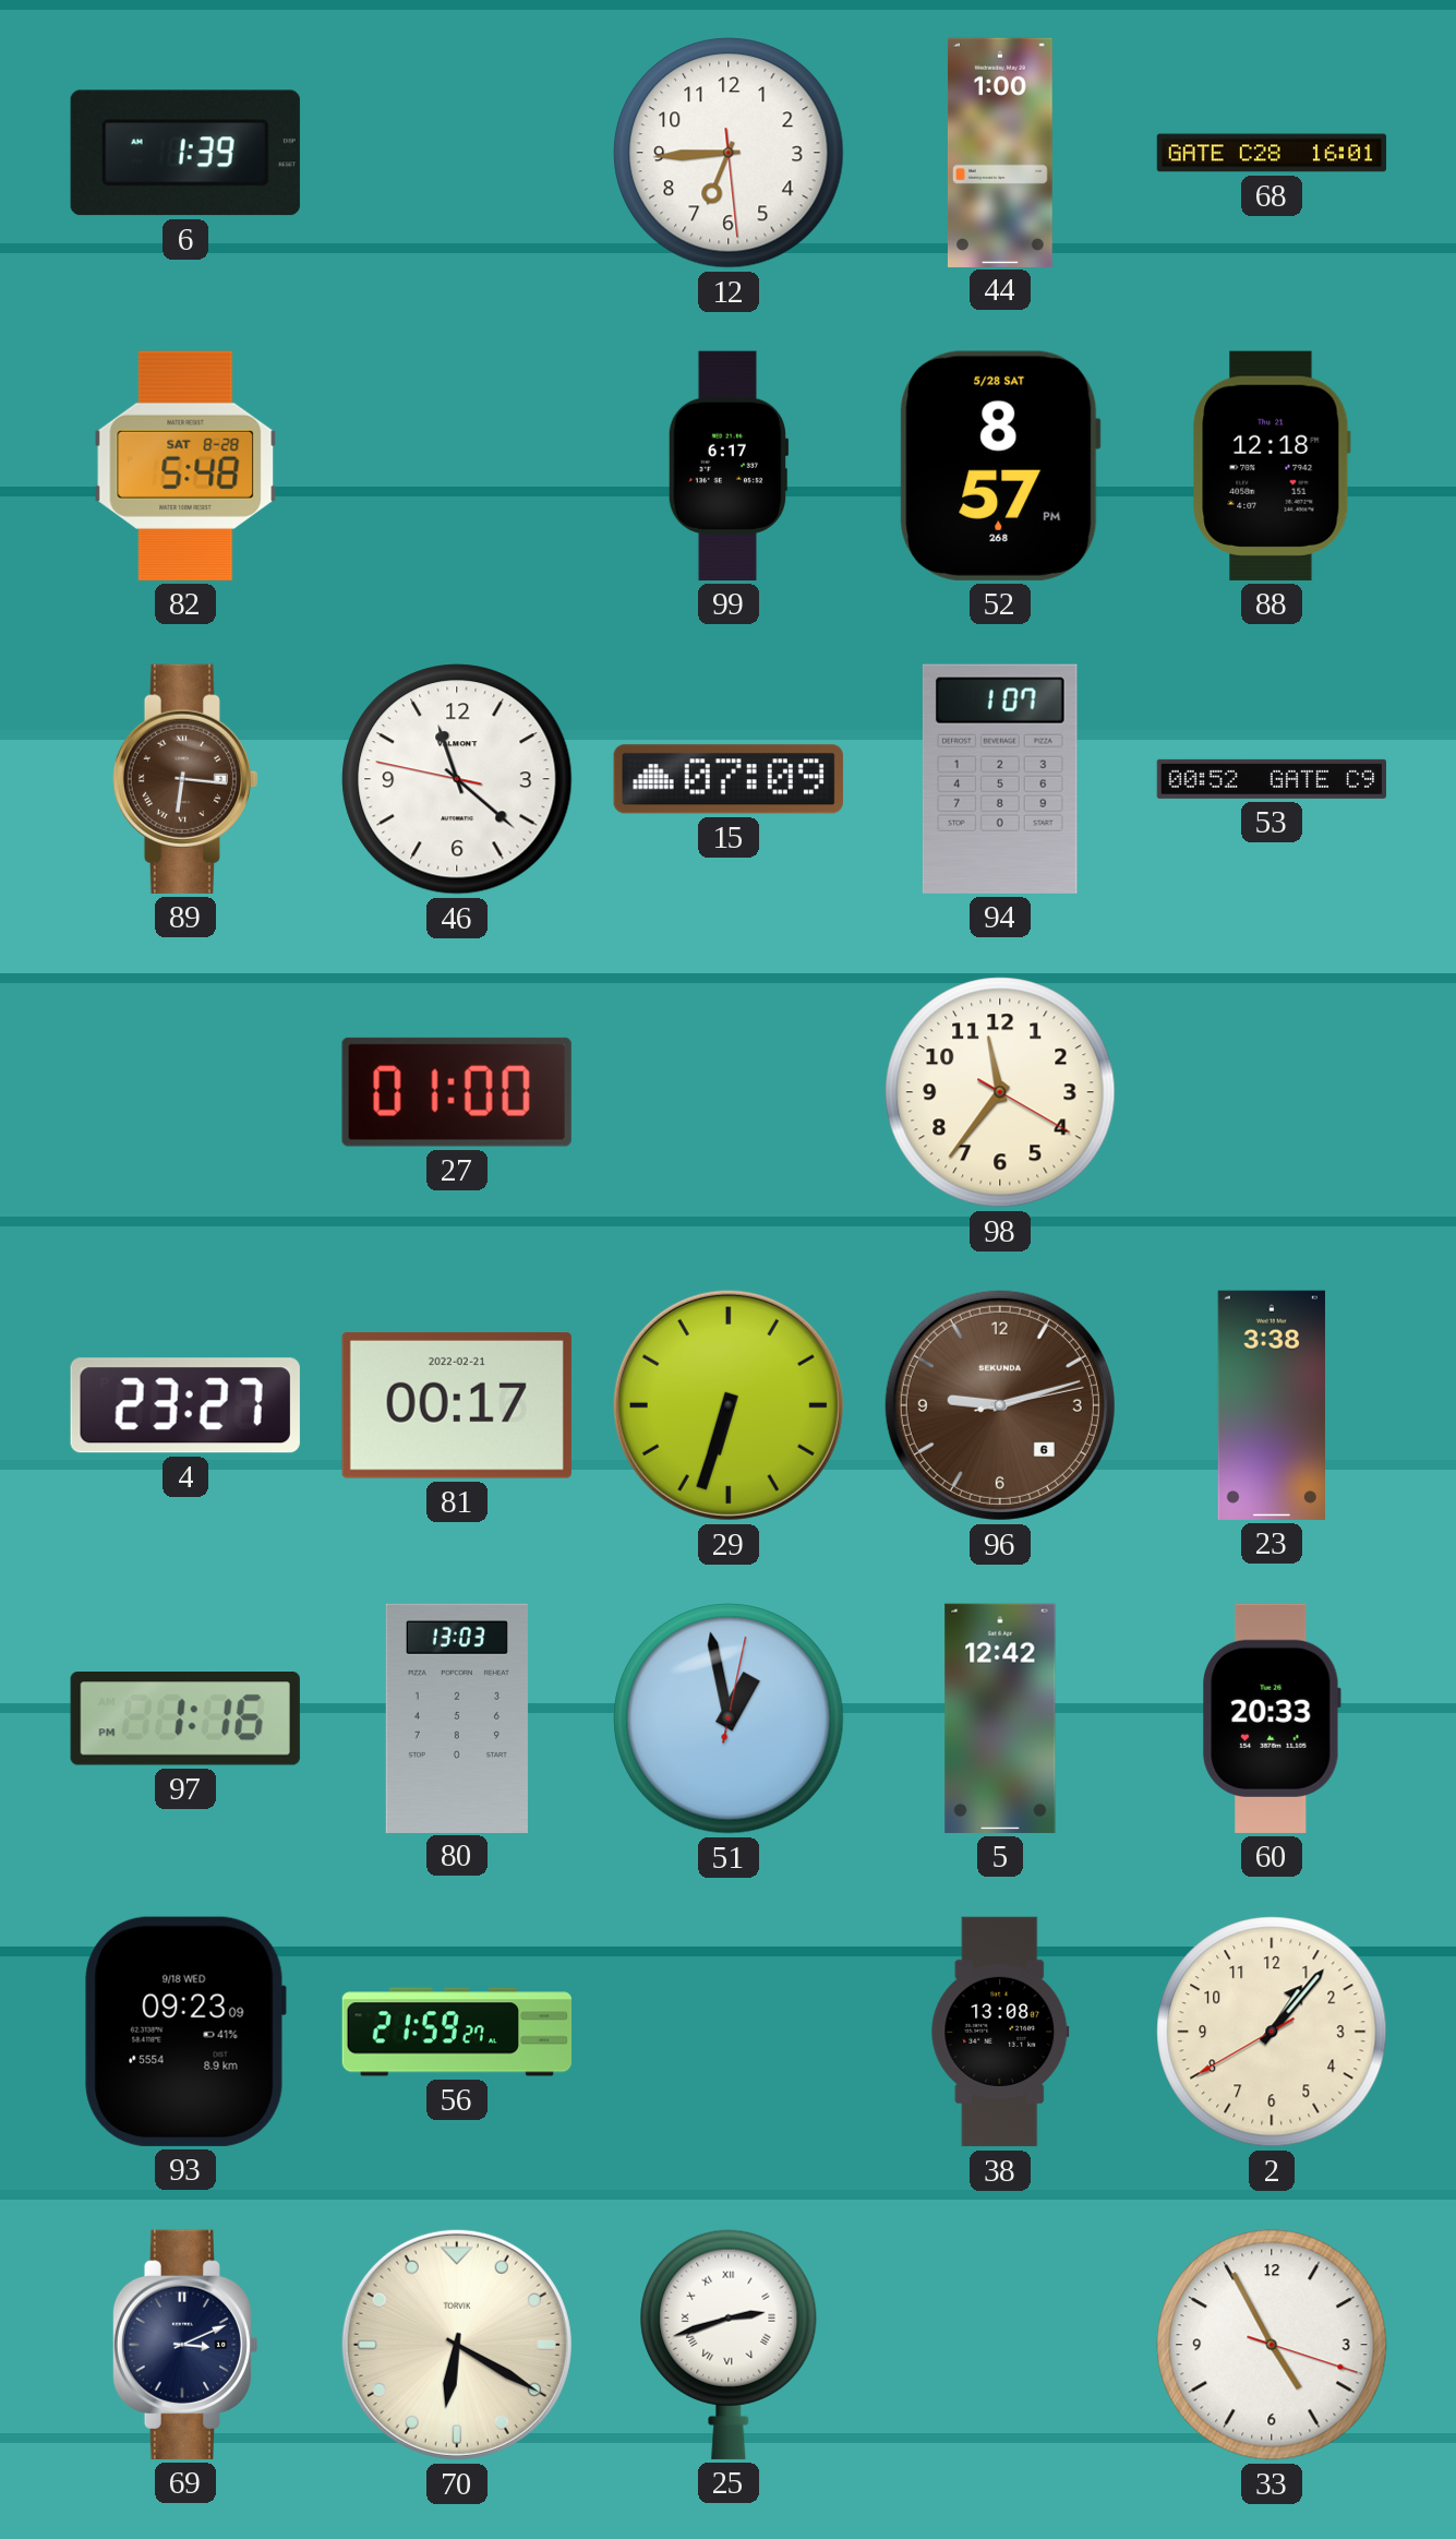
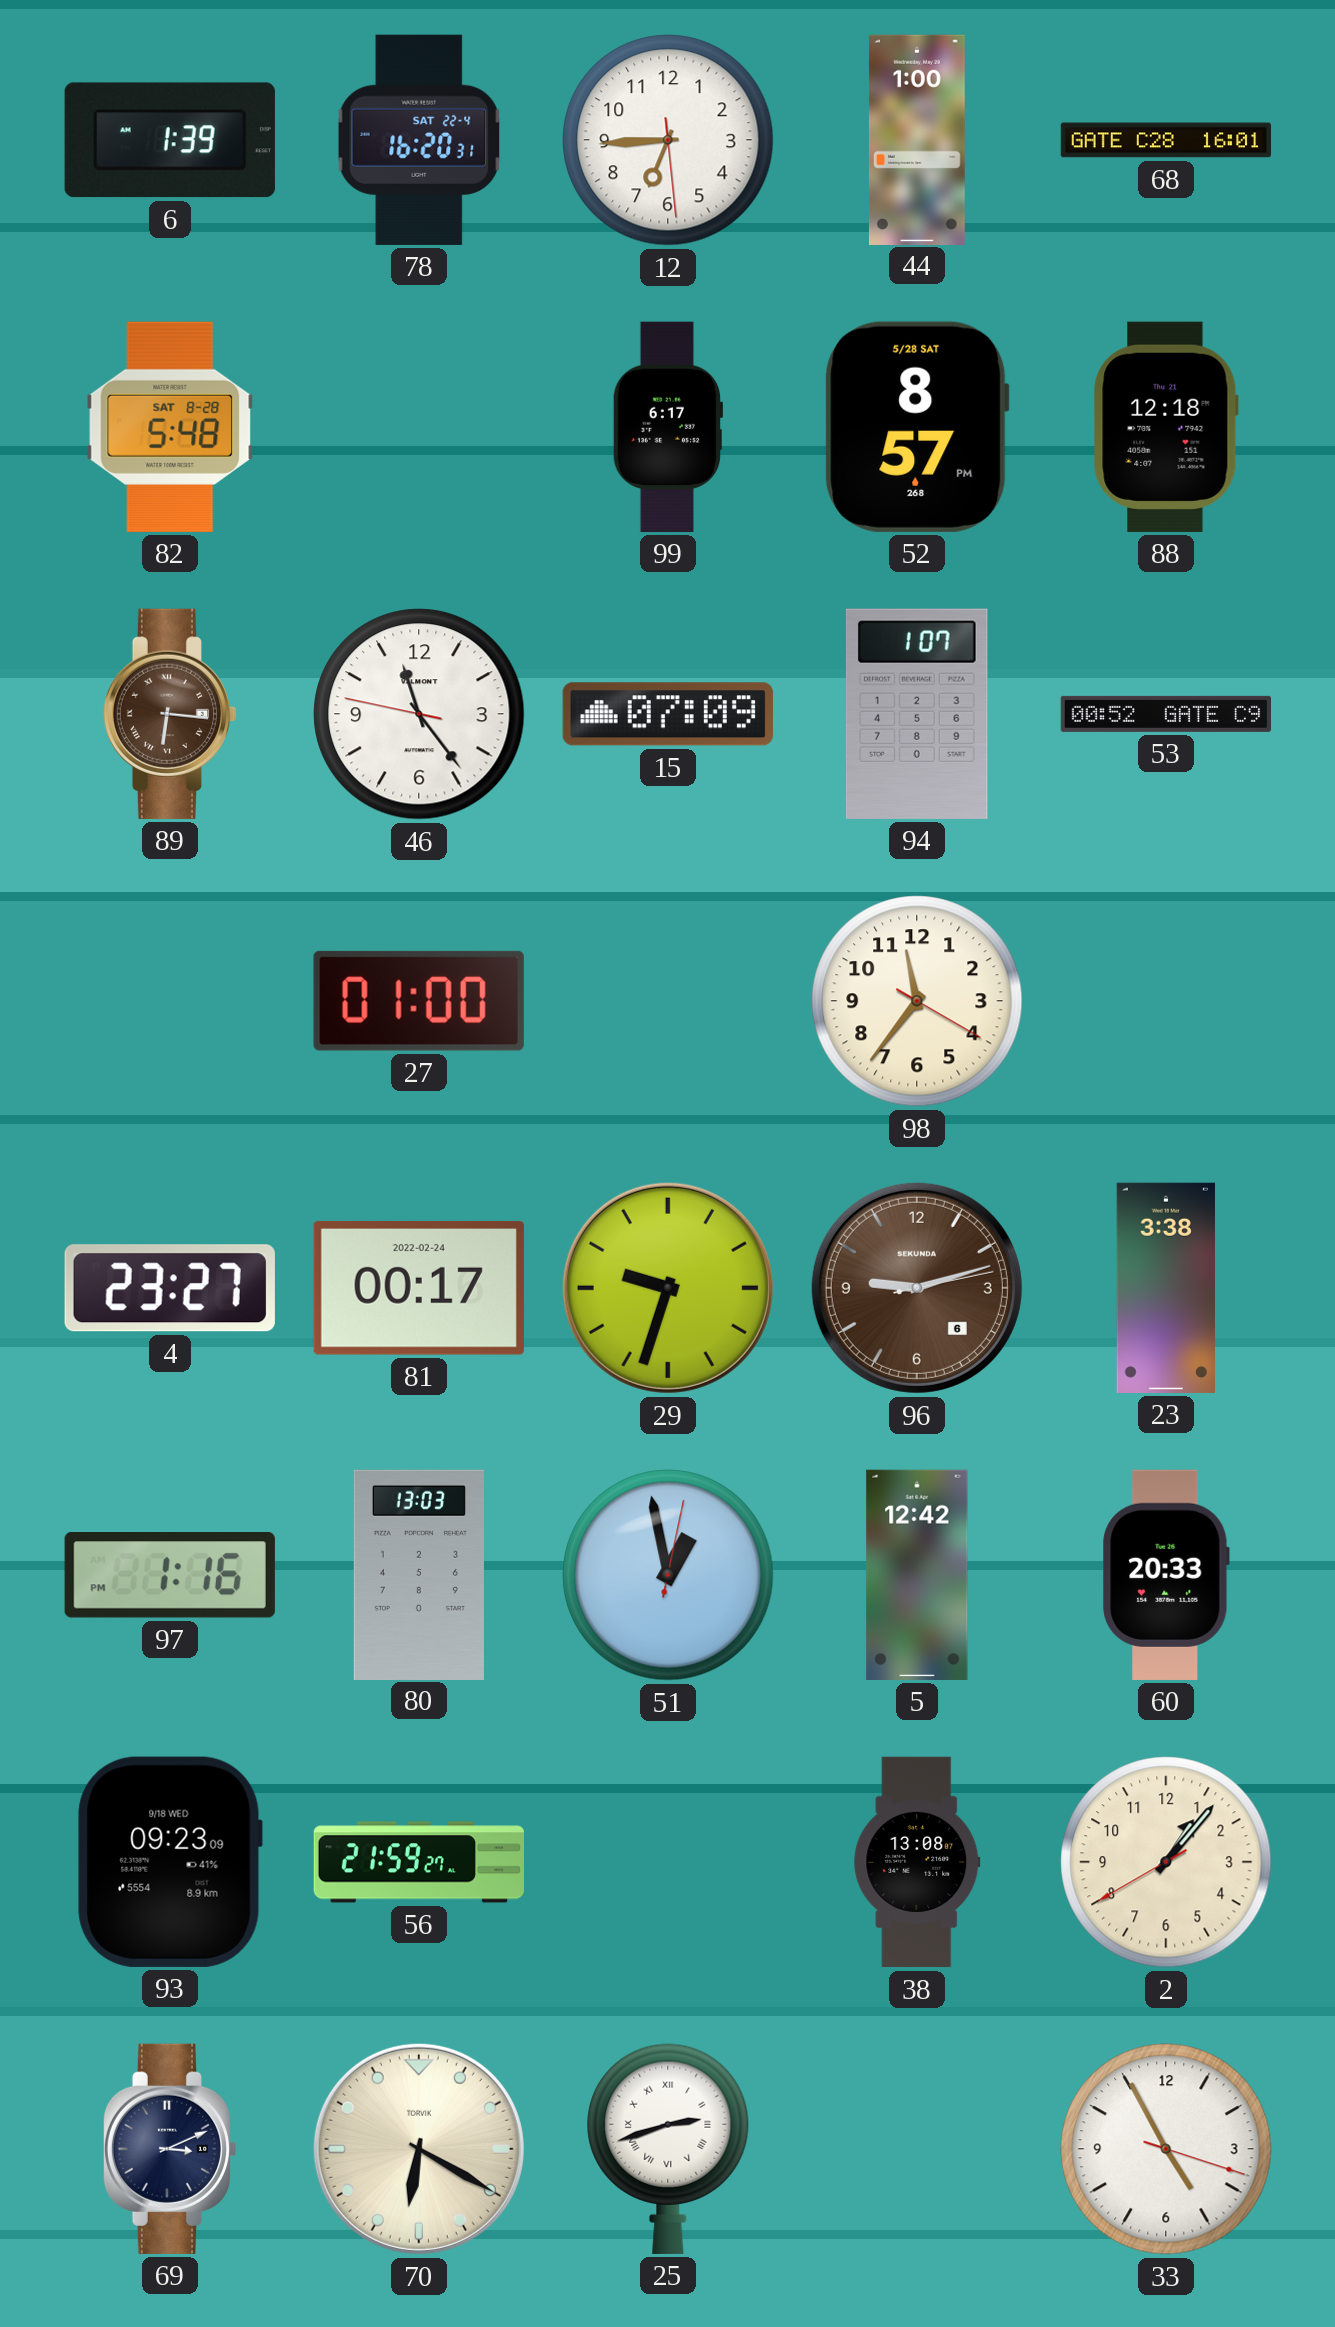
78: none -> 16:20
46: 11:21 -> 11:23
81 date: 2022-02-21 -> 2022-02-24
29: 6:33 -> 9:33
